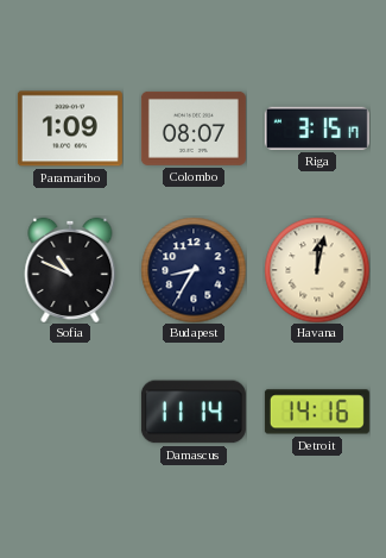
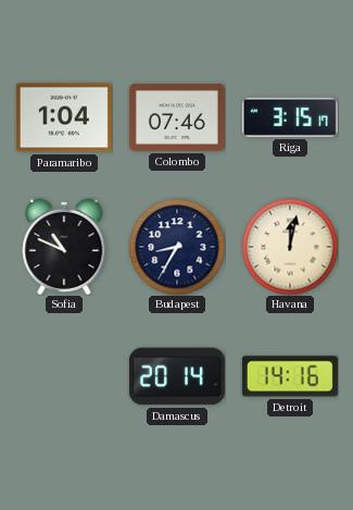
Paramaribo: 1:09 -> 1:04
Colombo: 08:07 -> 07:46
Damascus: 11:14 -> 20:14
